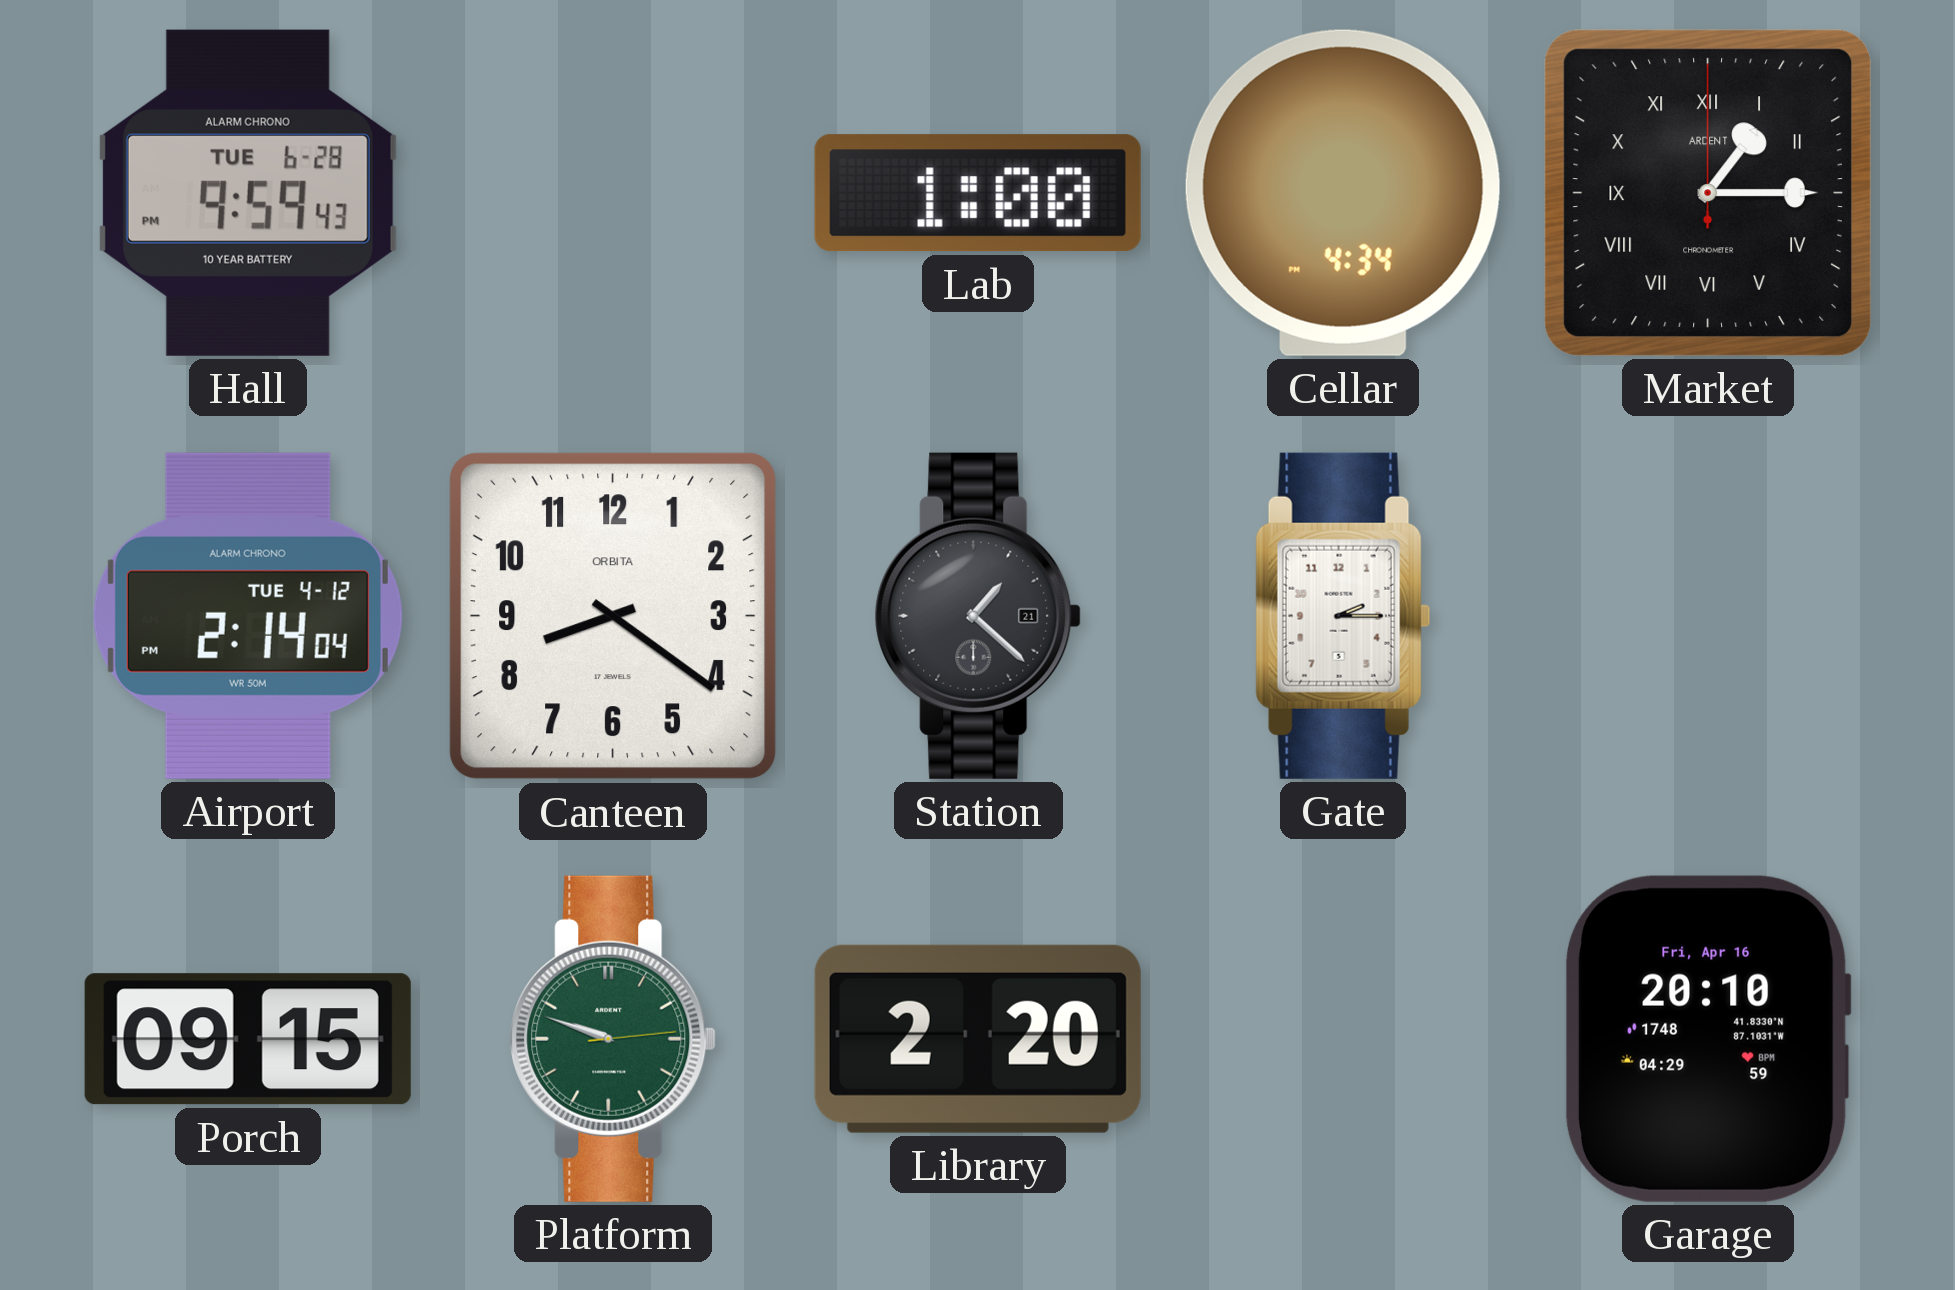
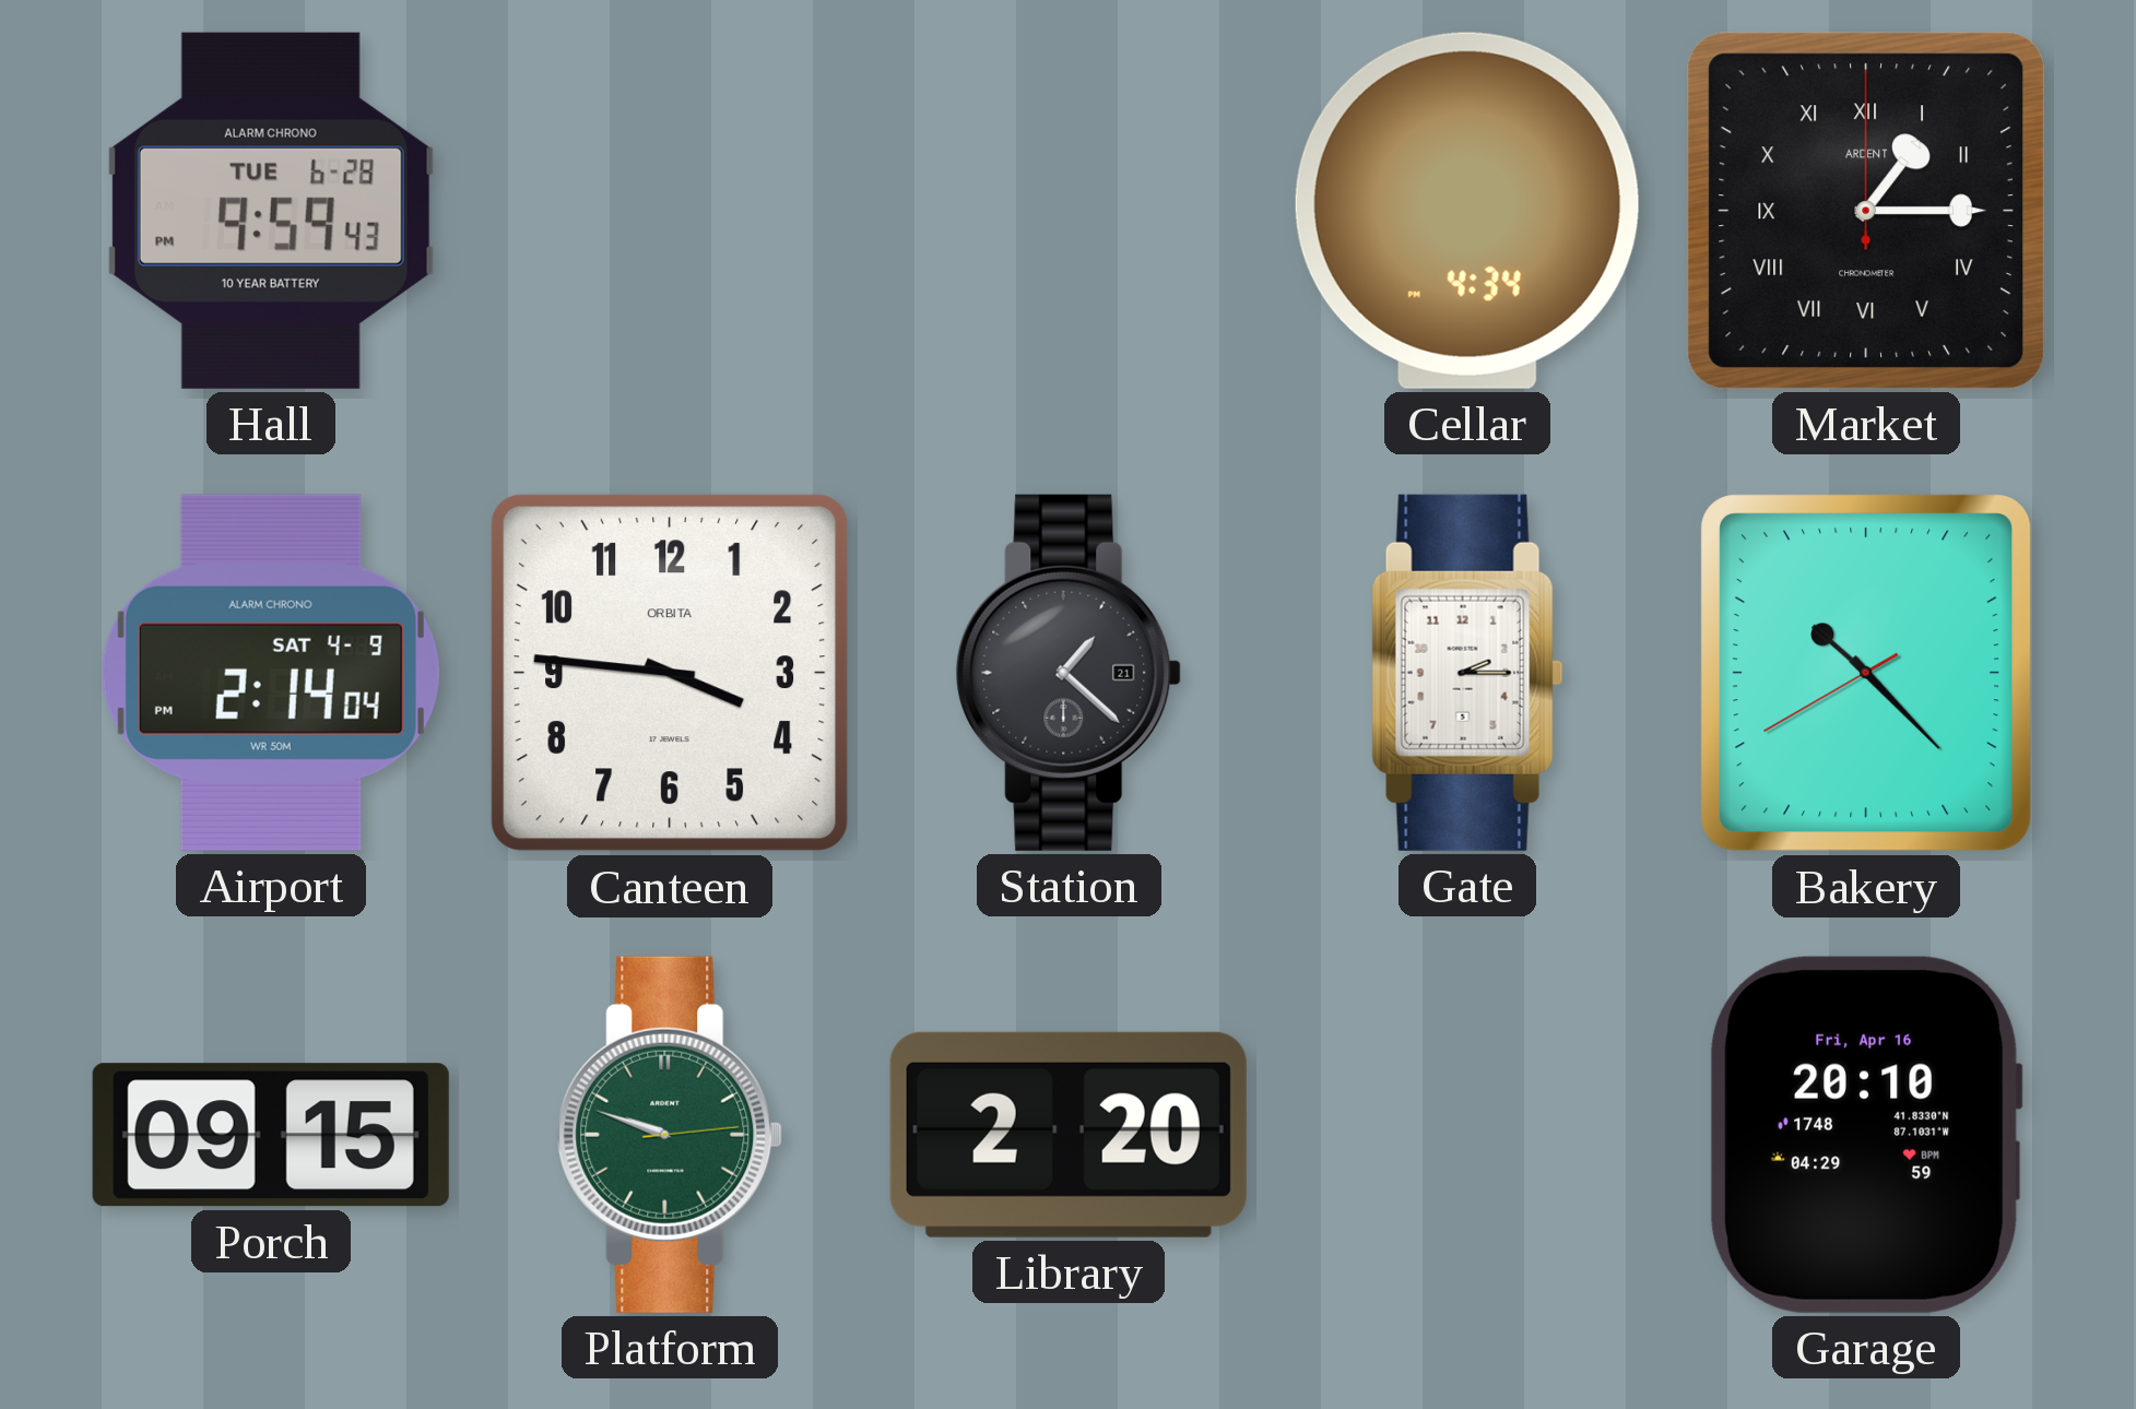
Lab: 1:00 -> none
Airport date: TUE 4-12 -> SAT 4-9
Canteen: 8:21 -> 3:46
Bakery: none -> 10:22
